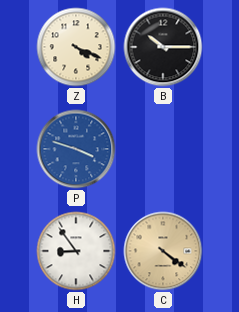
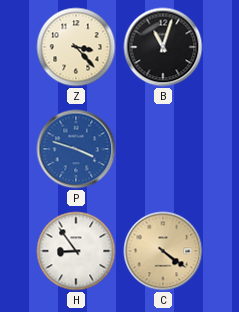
Z: 4:19 -> 3:23
B: 10:15 -> 11:03
